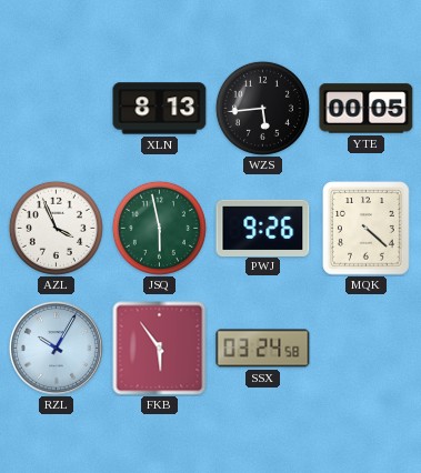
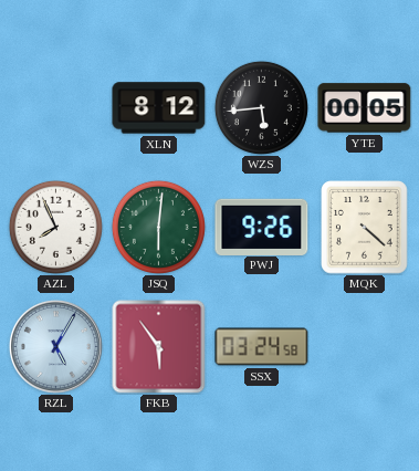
XLN: 8:13 -> 8:12
AZL: 3:56 -> 7:56
JSQ: 5:58 -> 6:01
RZL: 10:05 -> 5:05
